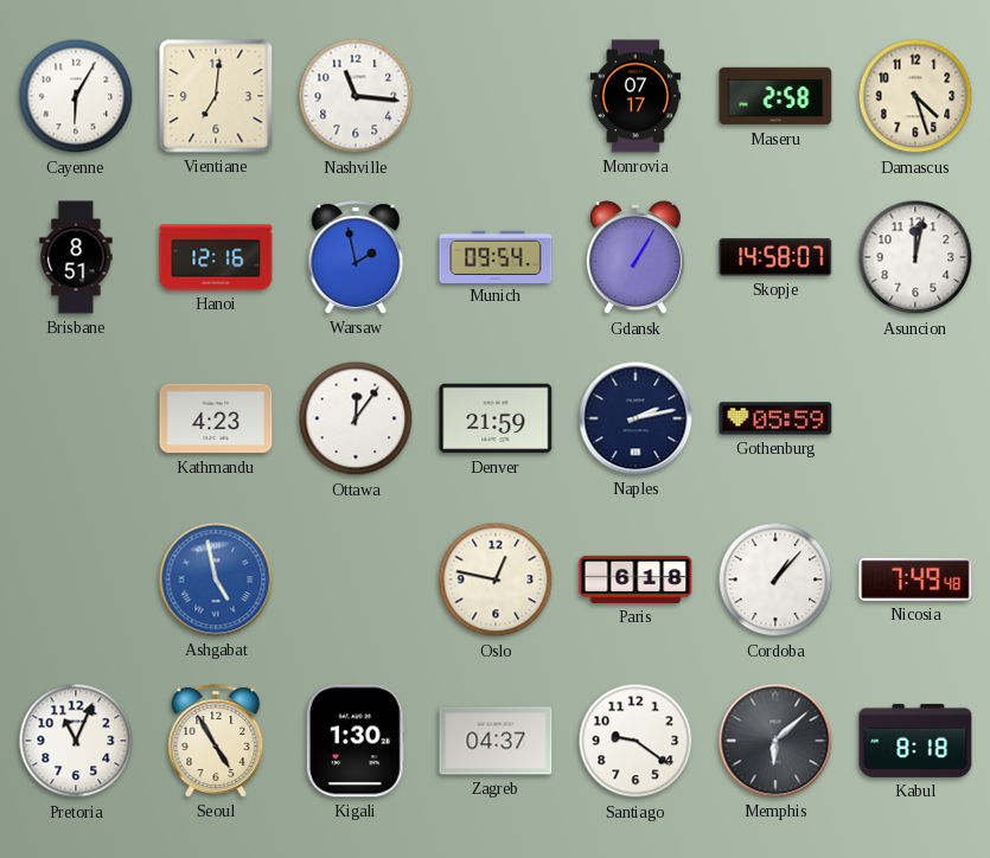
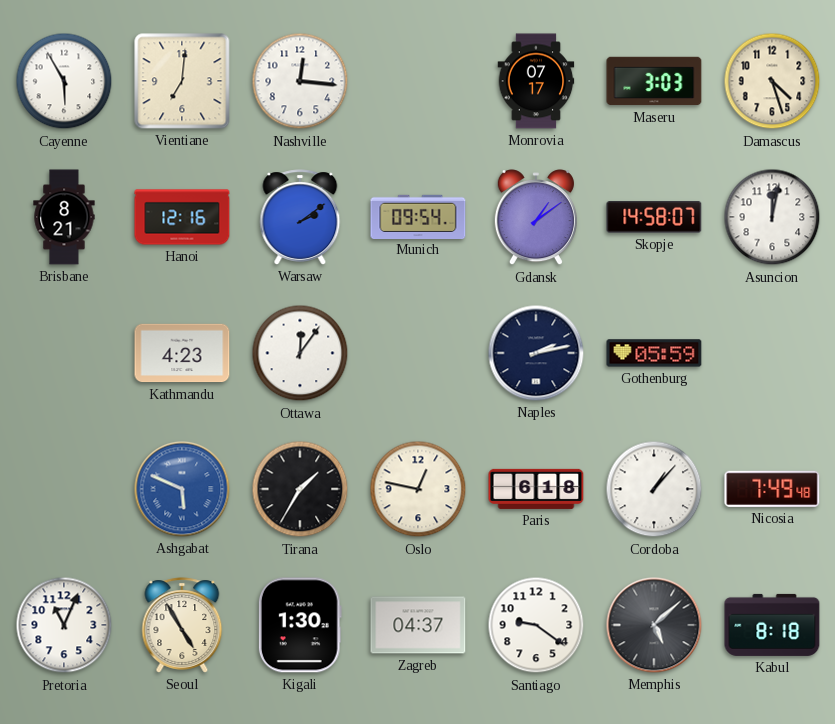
Cayenne: 6:05 -> 5:55
Nashville: 11:16 -> 12:16
Maseru: 2:58 -> 3:03
Brisbane: 8:51 -> 8:21
Warsaw: 1:58 -> 2:09
Gdansk: 1:05 -> 1:09
Denver: 21:59 -> none
Ashgabat: 4:58 -> 5:49
Tirana: none -> 1:35
Memphis: 6:08 -> 5:08
